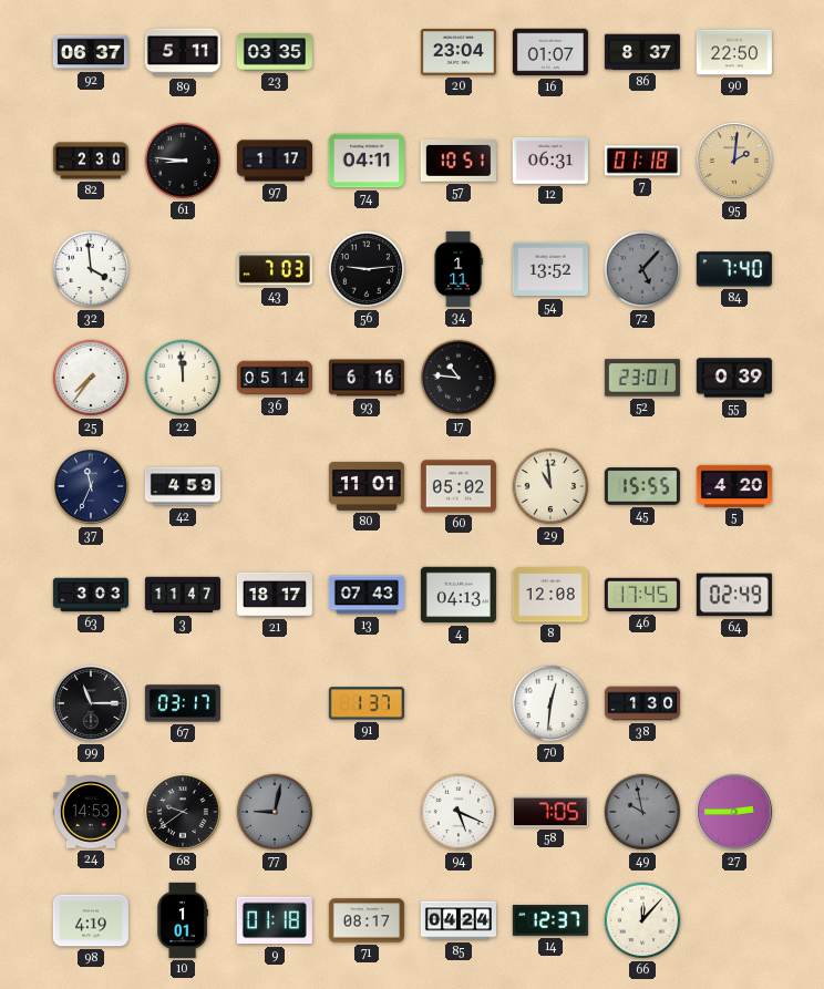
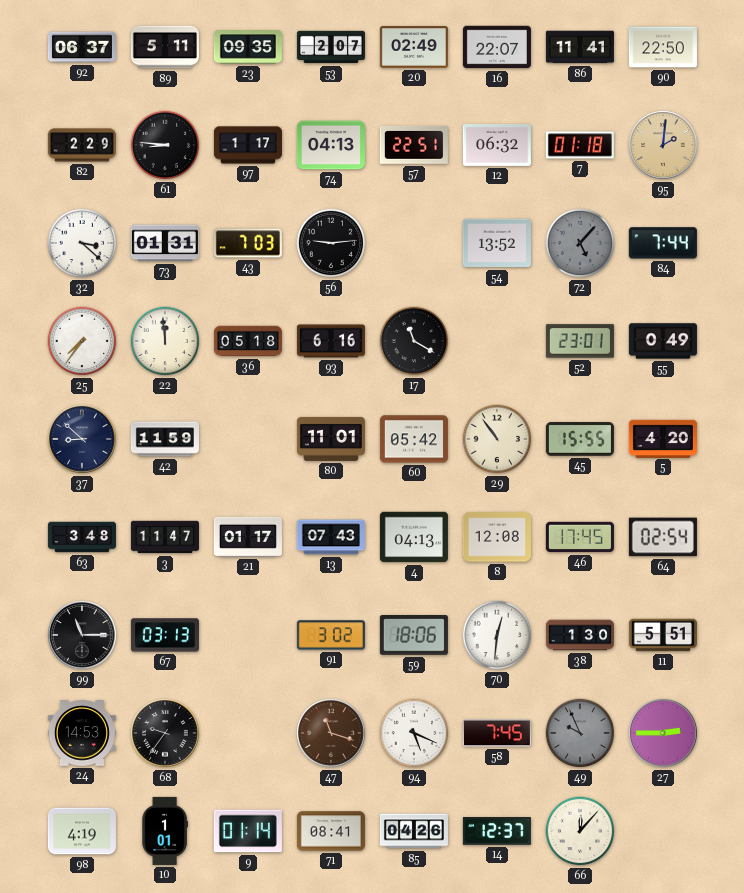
23: 03:35 -> 09:35
53: none -> 2:07
20: 23:04 -> 02:49
16: 01:07 -> 22:07
86: 8:37 -> 11:41
82: 2:30 -> 2:29
74: 04:11 -> 04:13
57: 10:51 -> 22:51
12: 06:31 -> 06:32
32: 3:59 -> 3:22
73: none -> 01:31
34: 1:11 -> none
84: 7:40 -> 7:44
36: 05:14 -> 05:18
17: 10:46 -> 11:20
55: 0:39 -> 0:49
37: 11:34 -> 8:52
42: 4:59 -> 11:59
60: 05:02 -> 05:42
29: 10:59 -> 10:54
63: 3:03 -> 3:48
21: 18:17 -> 01:17
64: 02:49 -> 02:54
67: 03:17 -> 03:13
91: 1:37 -> 3:02
59: none -> 18:06
11: none -> 5:51
68: 9:39 -> 9:36
77: 9:02 -> none
47: none -> 11:18
58: 7:05 -> 7:45
49: 9:58 -> 9:56
9: 01:18 -> 01:14
71: 08:17 -> 08:41
85: 04:24 -> 04:26
